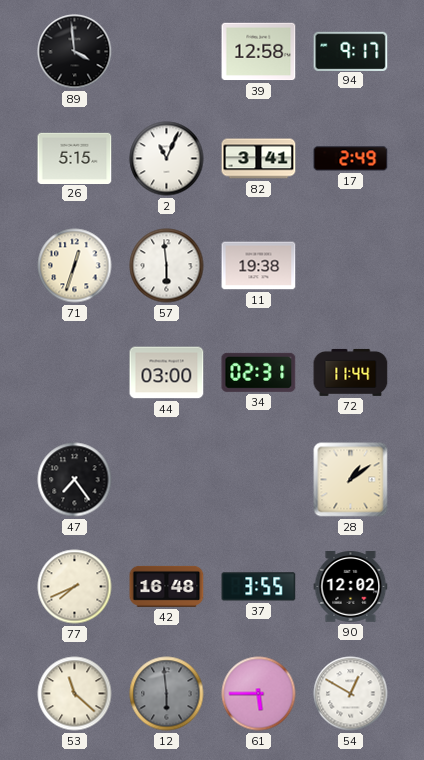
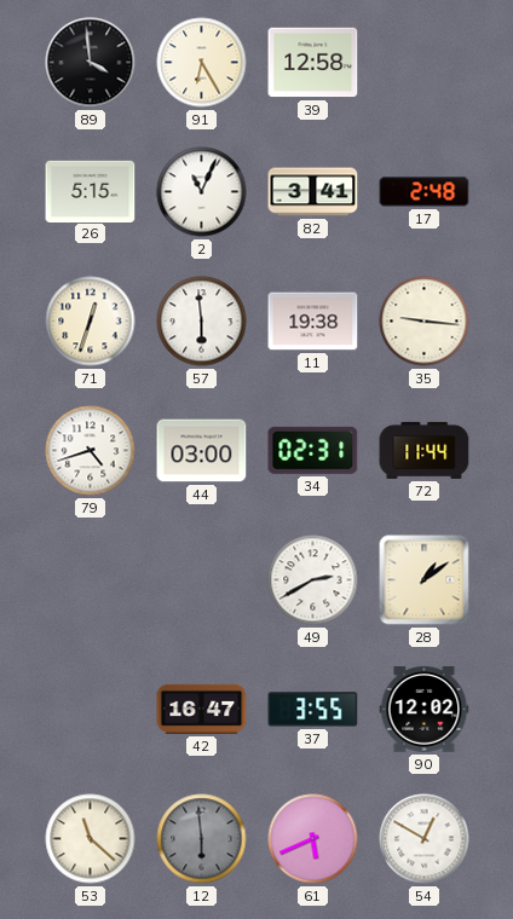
91: none -> 6:25
94: 9:17 -> none
17: 2:49 -> 2:48
35: none -> 9:16
79: none -> 4:42
47: 7:24 -> none
49: none -> 2:40
77: 7:41 -> none
42: 16:48 -> 16:47
61: 5:45 -> 5:41
